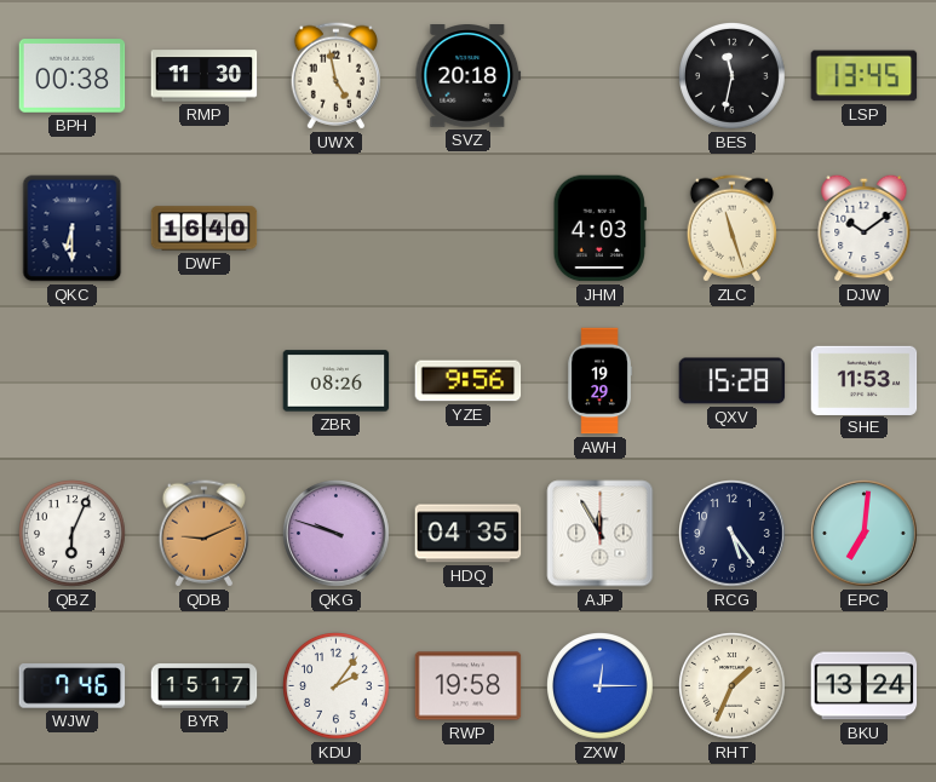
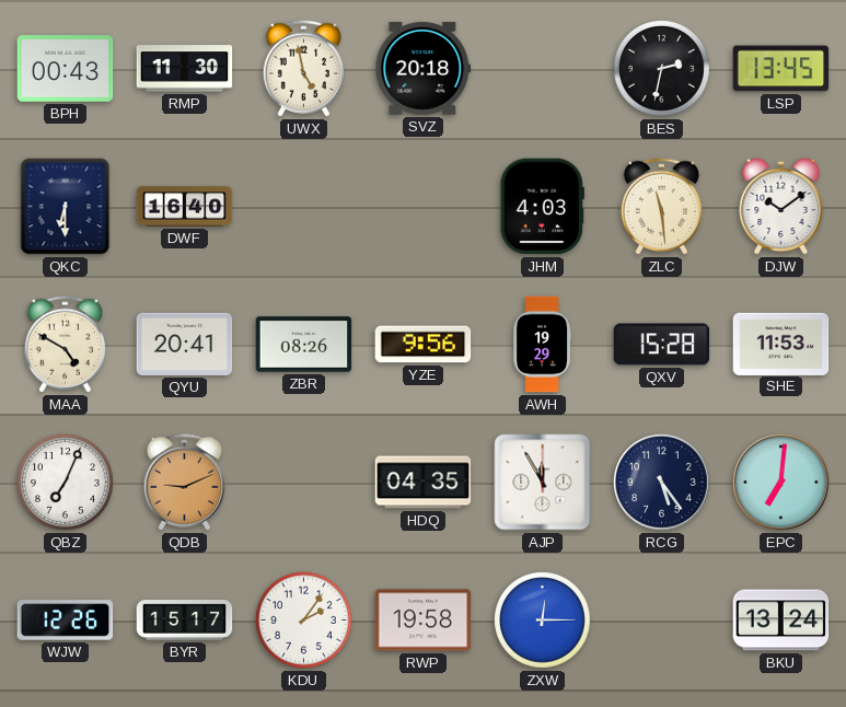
BPH: 00:38 -> 00:43
BES: 11:32 -> 2:32
ZLC: 11:27 -> 11:29
MAA: none -> 4:50
QYU: none -> 20:41
QBZ: 6:04 -> 7:04
QKG: 9:48 -> none
WJW: 7:46 -> 12:26
RHT: 1:34 -> none
